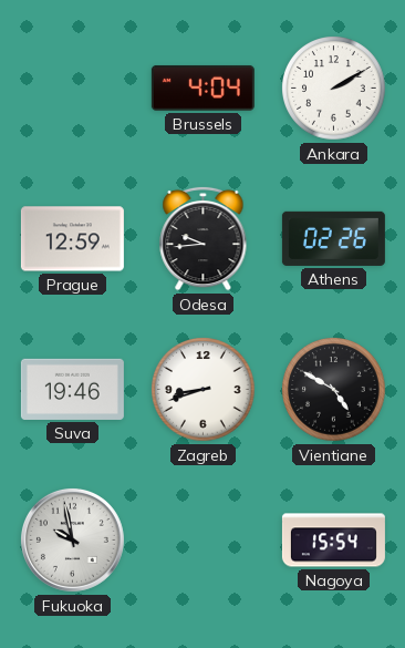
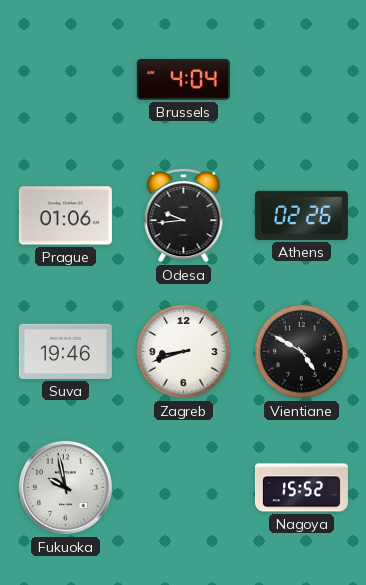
Ankara: 2:10 -> none
Prague: 12:59 -> 01:06
Nagoya: 15:54 -> 15:52
